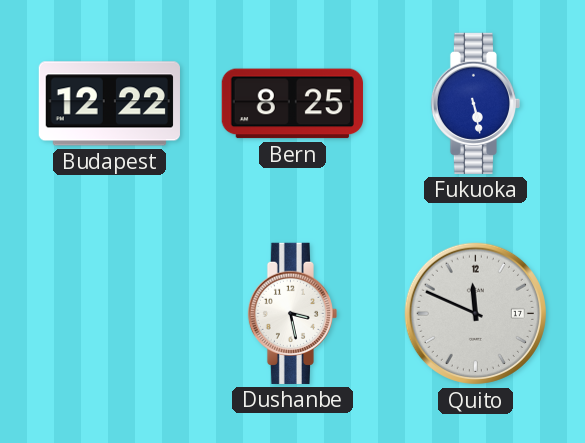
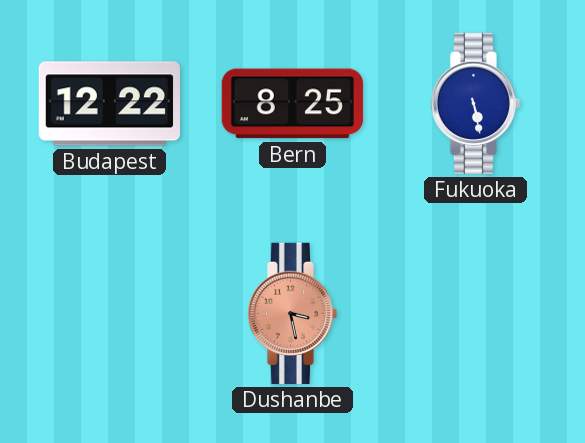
Dushanbe dial: white -> salmon
Quito: 11:49 -> none
